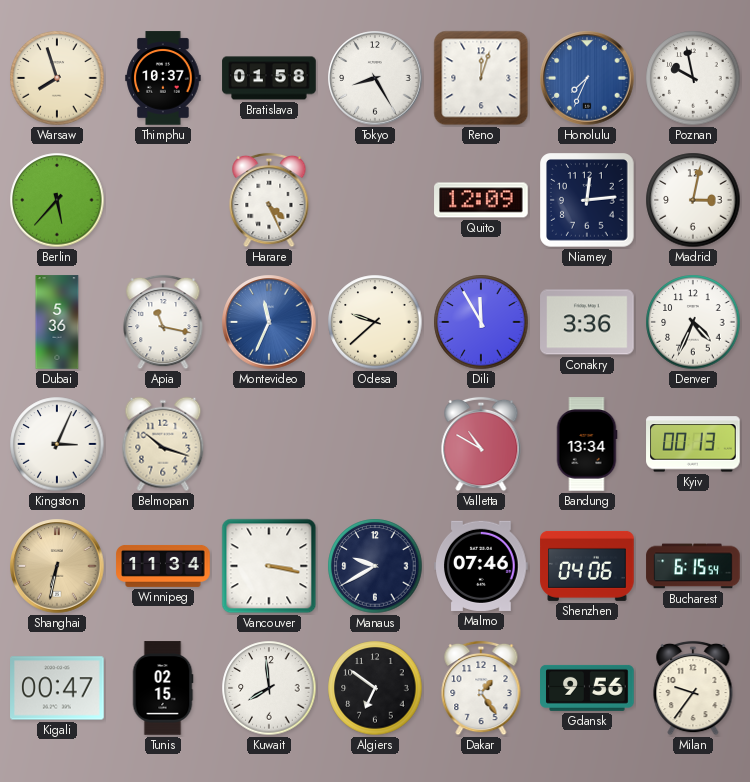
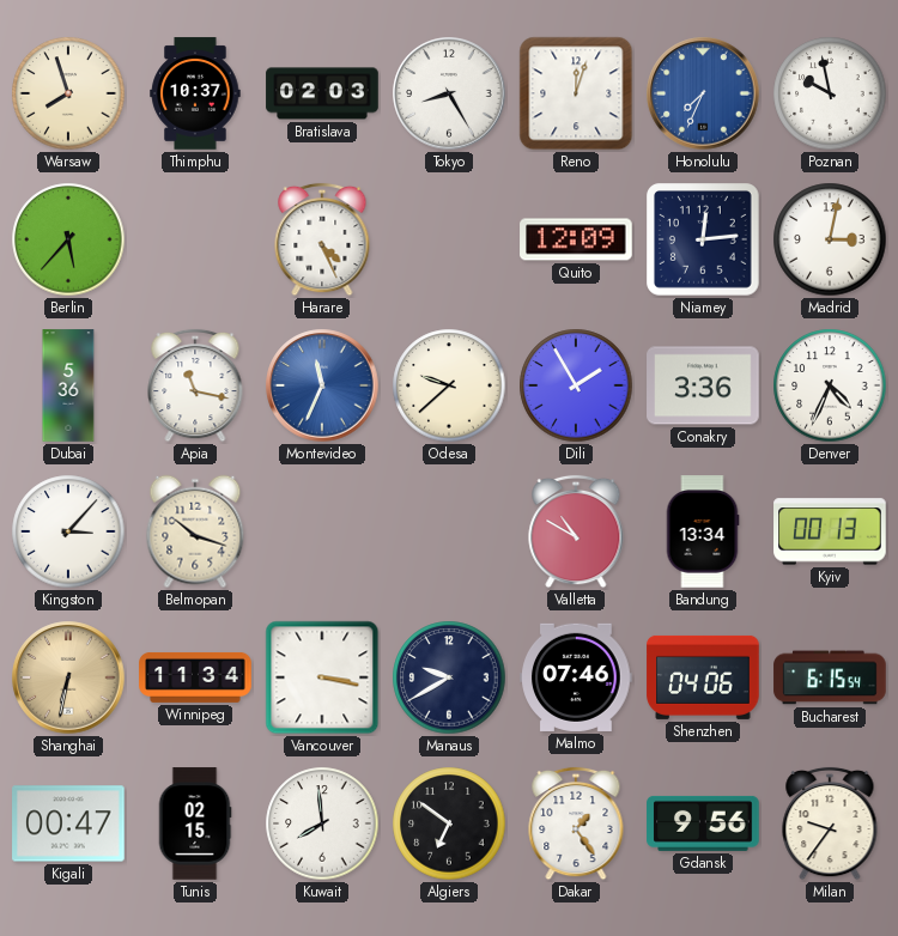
Bratislava: 01:58 -> 02:03
Dili: 11:55 -> 1:55
Kingston: 3:04 -> 3:07
